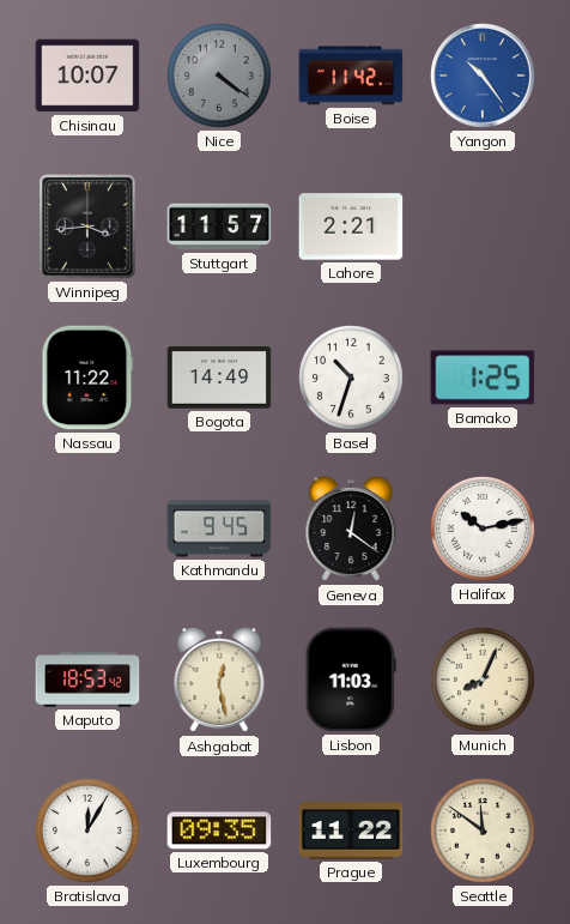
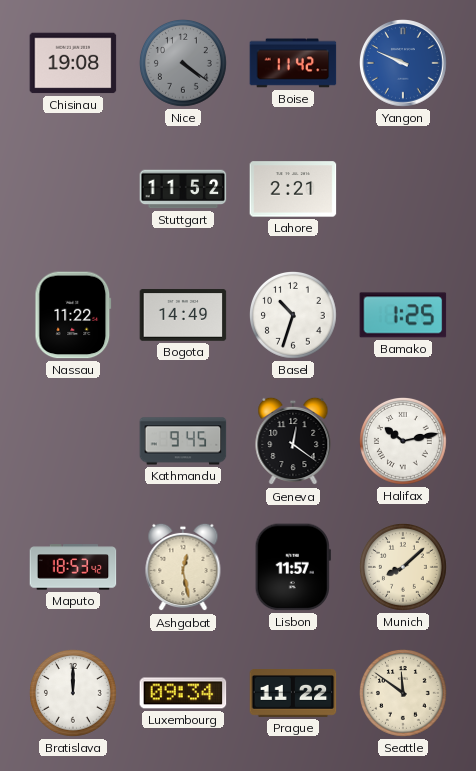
Chisinau: 10:07 -> 19:08
Yangon: 10:24 -> 9:49
Winnipeg: 3:44 -> none
Stuttgart: 11:57 -> 11:52
Lisbon: 11:03 -> 11:57
Munich: 8:04 -> 8:08
Bratislava: 12:05 -> 12:00
Luxembourg: 09:35 -> 09:34
